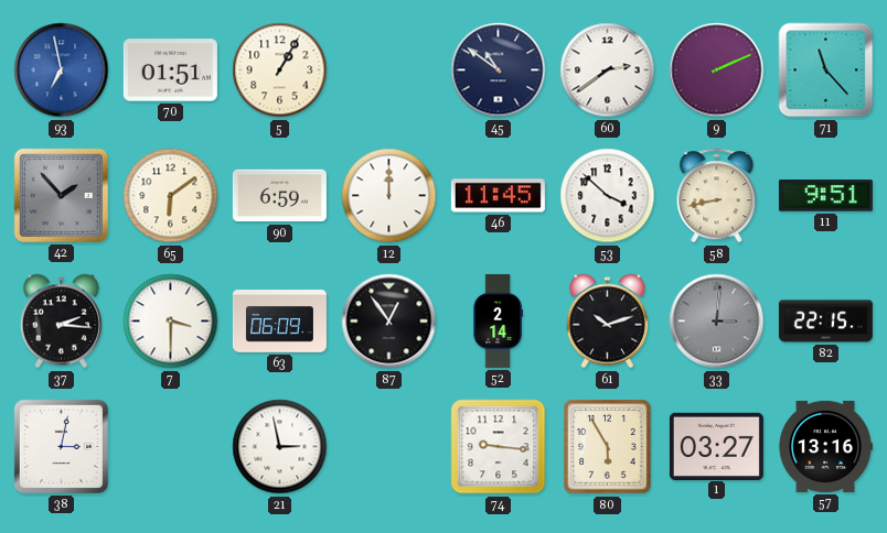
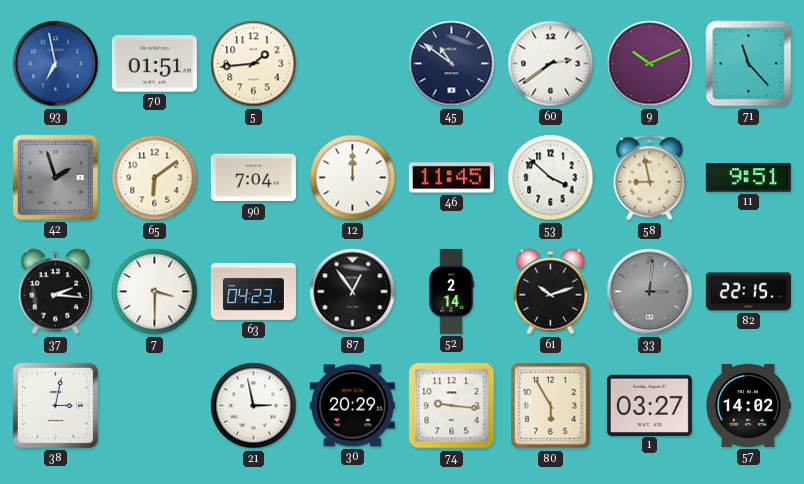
5: 1:05 -> 1:44
9: 2:11 -> 10:11
42: 1:53 -> 1:57
90: 6:59 -> 7:04
58: 8:43 -> 8:58
63: 06:09 -> 04:23
30: none -> 20:29
57: 13:16 -> 14:02
